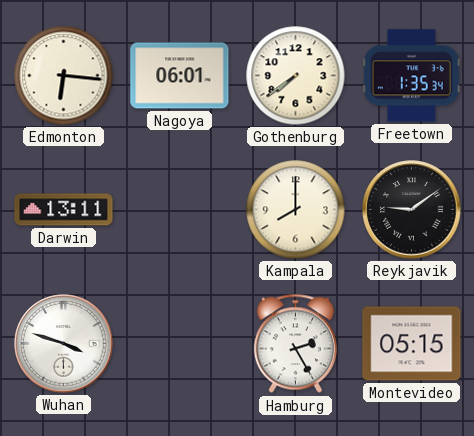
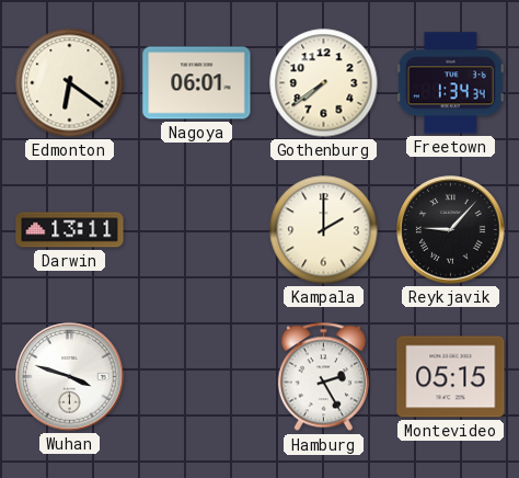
Edmonton: 6:16 -> 6:21
Freetown: 1:35 -> 1:34
Kampala: 8:00 -> 2:00
Reykjavik: 9:09 -> 9:07
